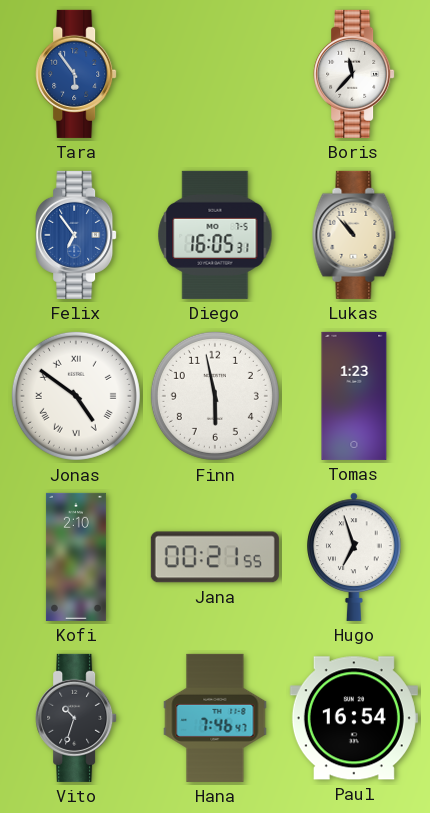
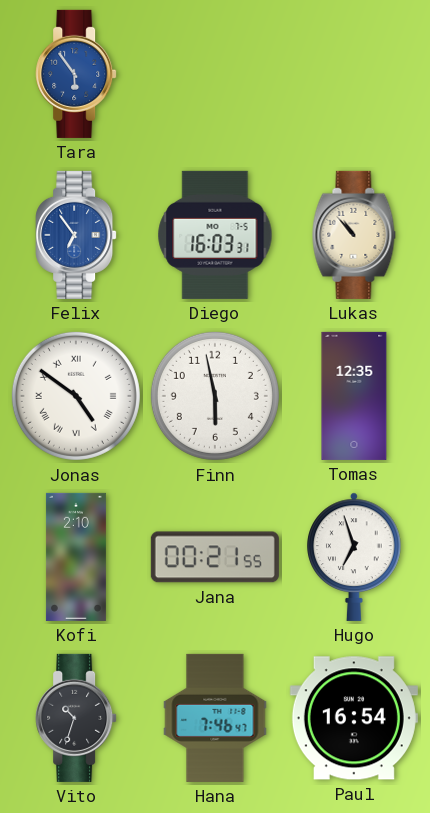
Boris: 11:37 -> none
Diego: 16:05 -> 16:03
Tomas: 1:23 -> 12:35
